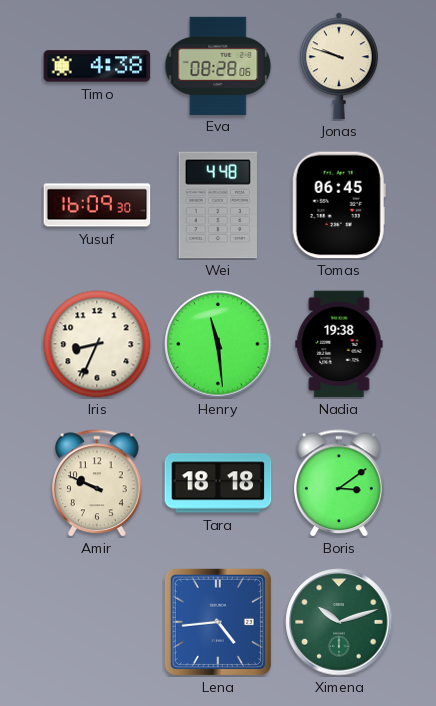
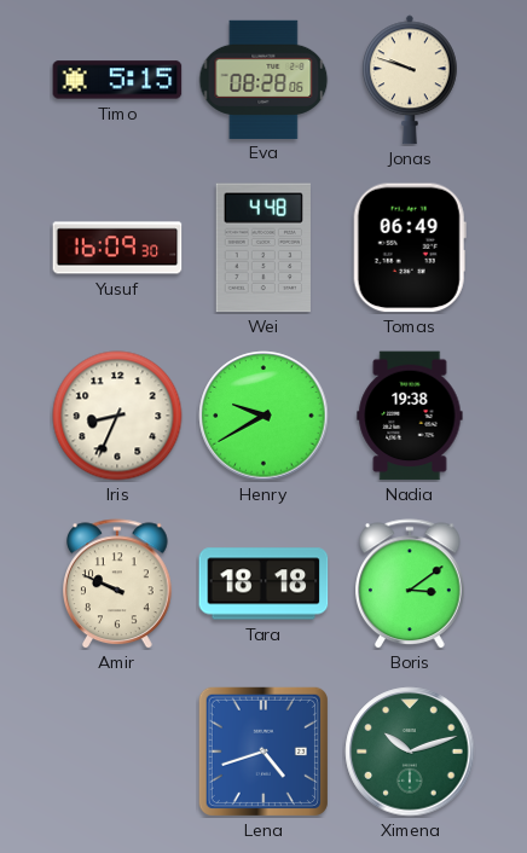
Timo: 4:38 -> 5:15
Tomas: 06:45 -> 06:49
Henry: 11:29 -> 9:40
Lena: 4:44 -> 4:42
